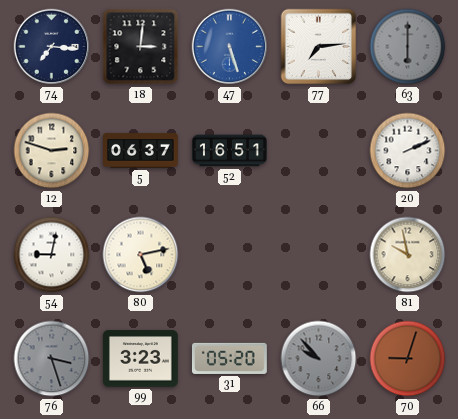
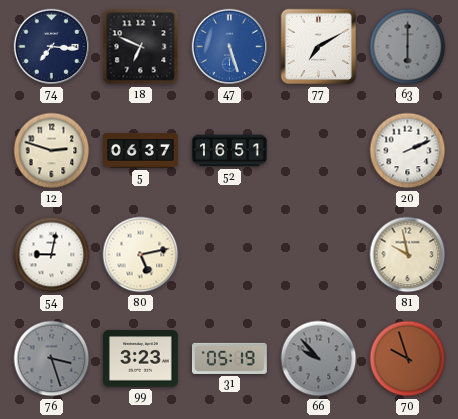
18: 3:01 -> 6:49
77: 7:14 -> 7:10
31: 05:20 -> 05:19
70: 9:03 -> 9:57
